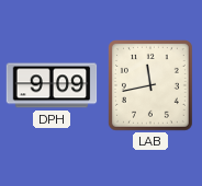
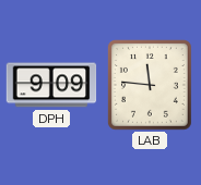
LAB: 11:43 -> 11:46
